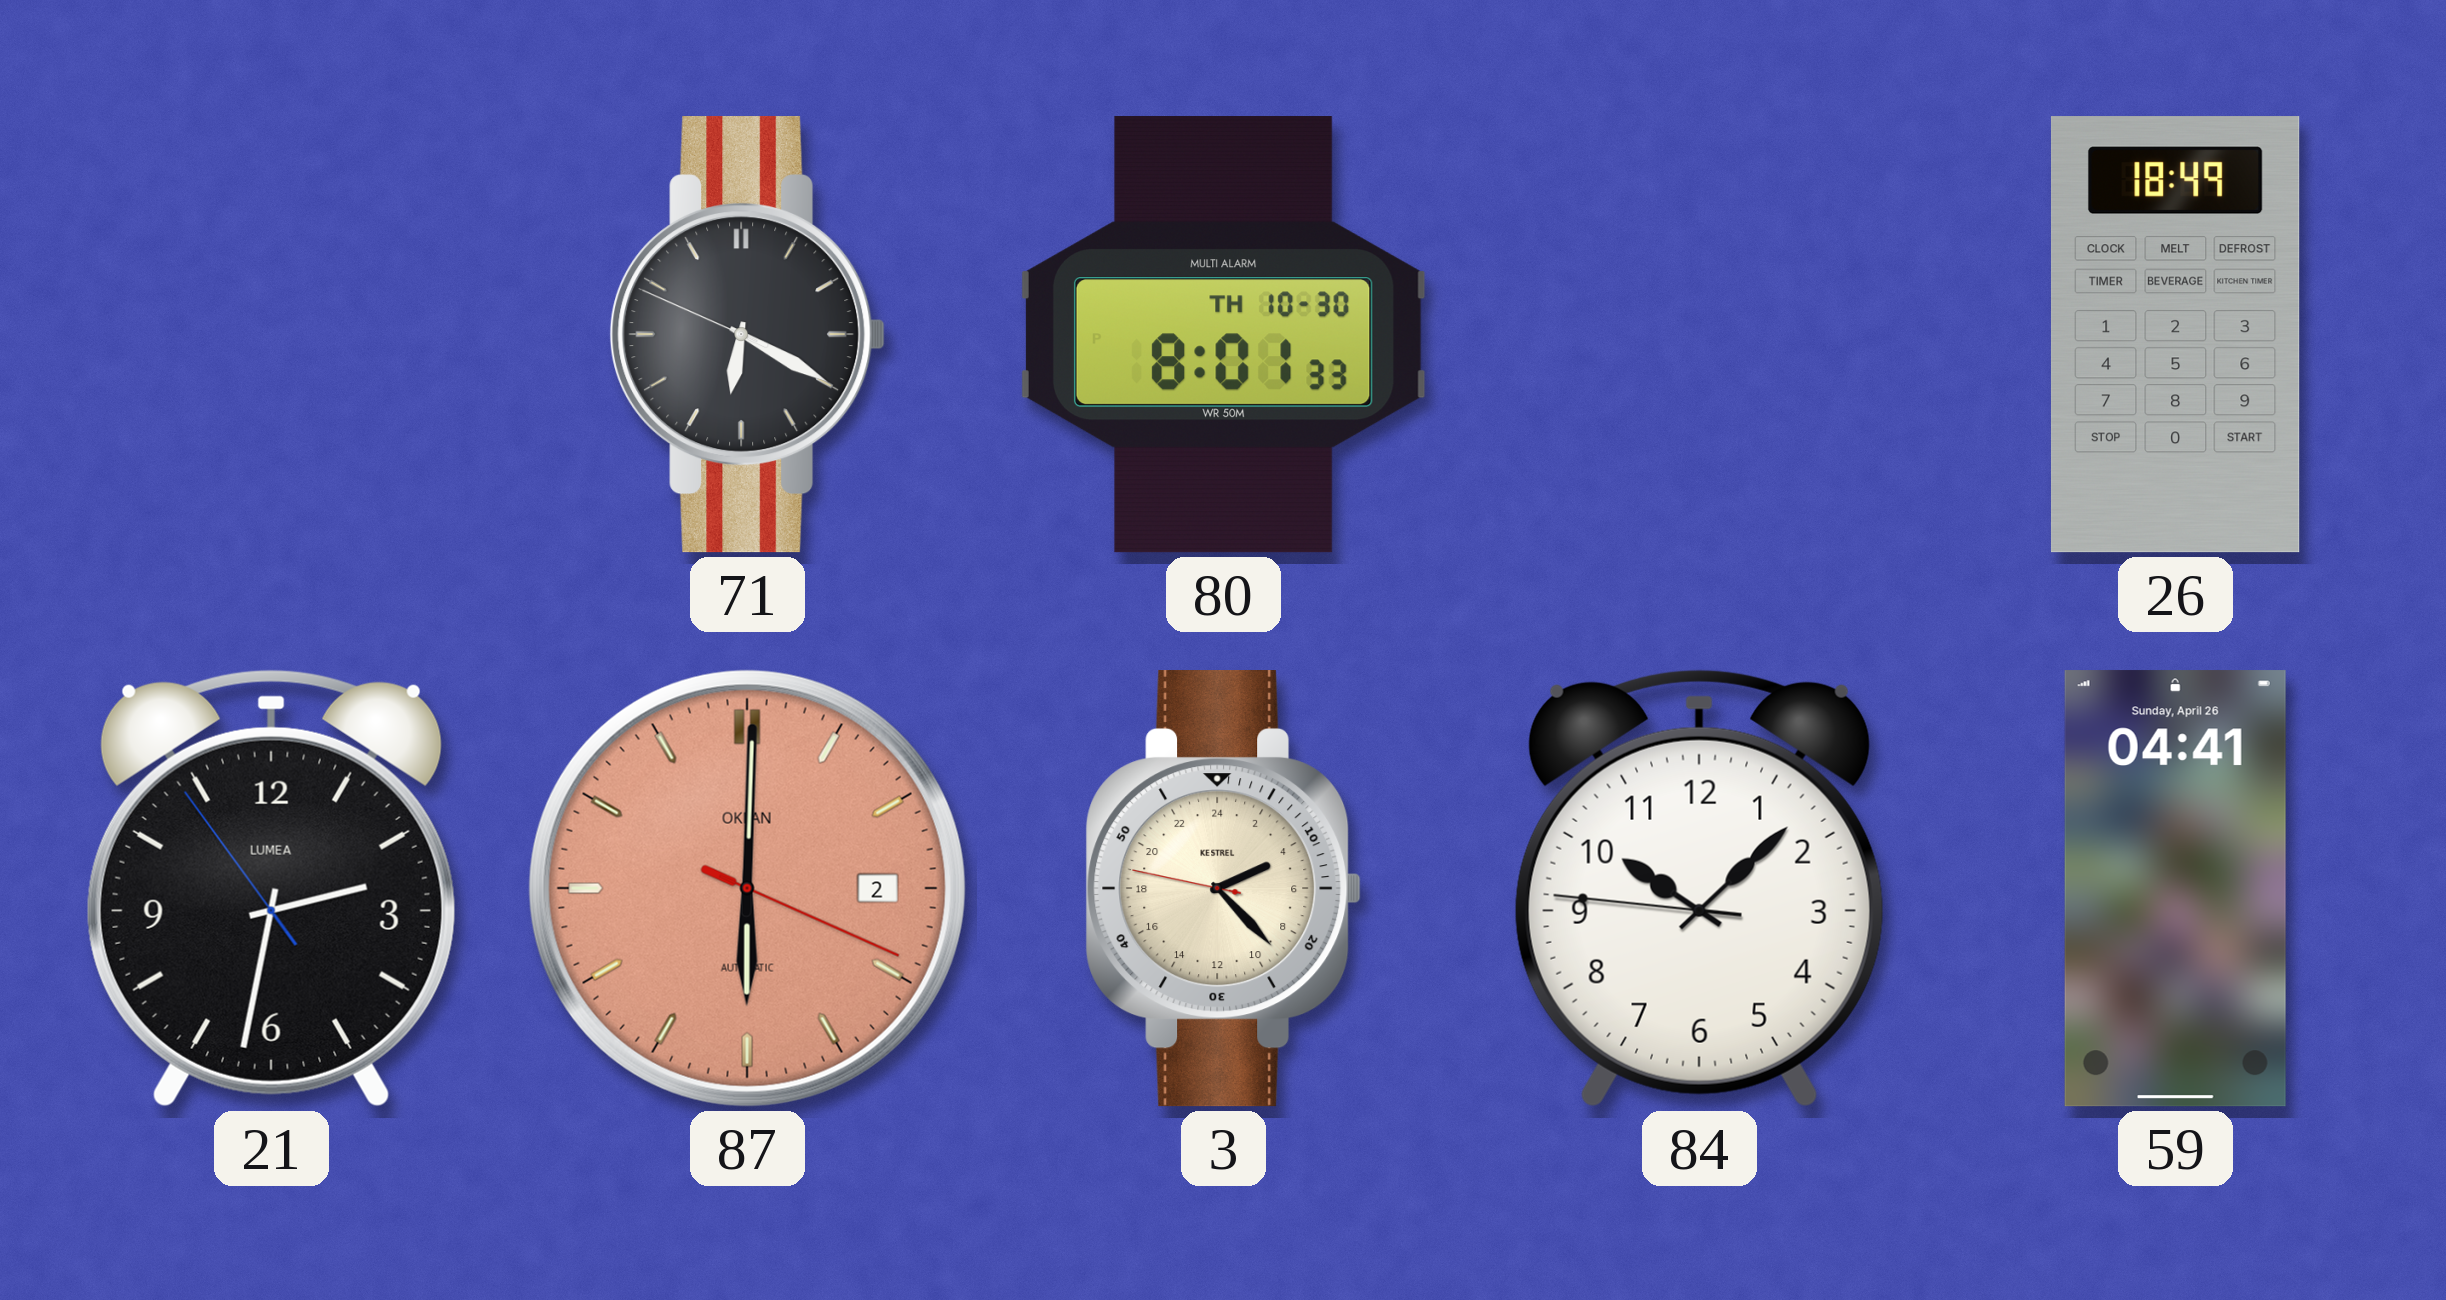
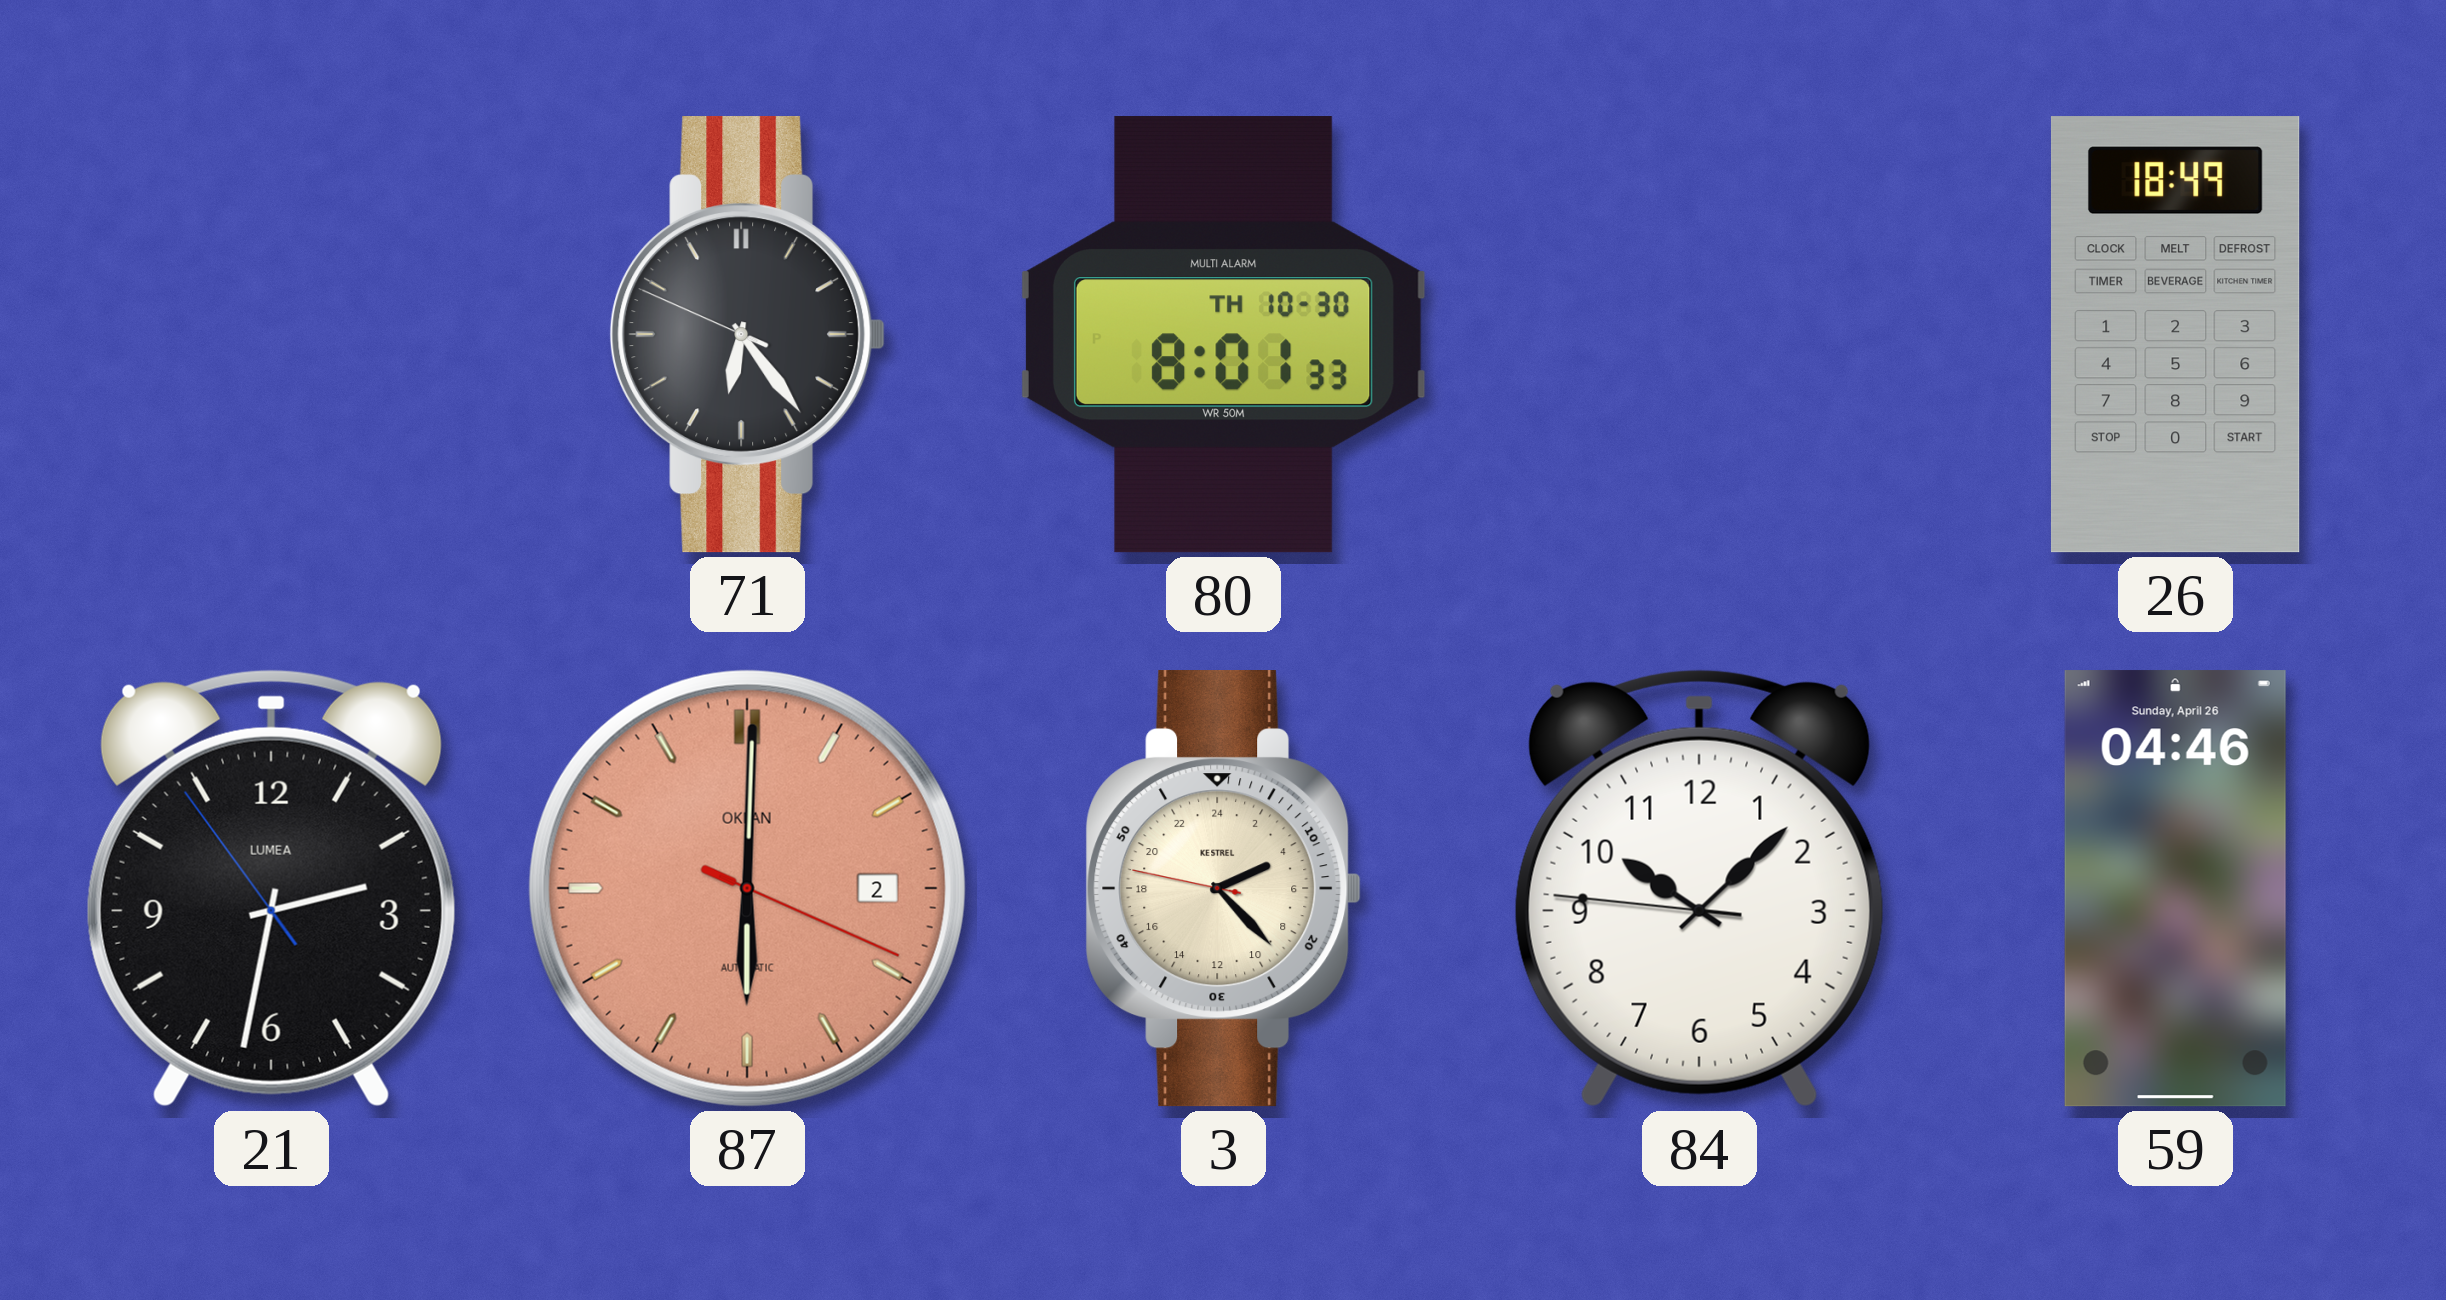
71: 6:19 -> 6:23
59: 04:41 -> 04:46
